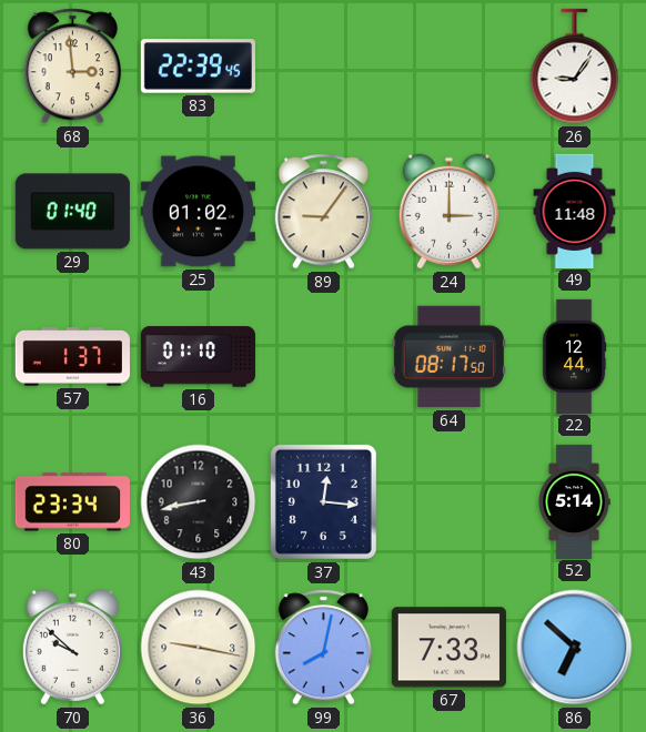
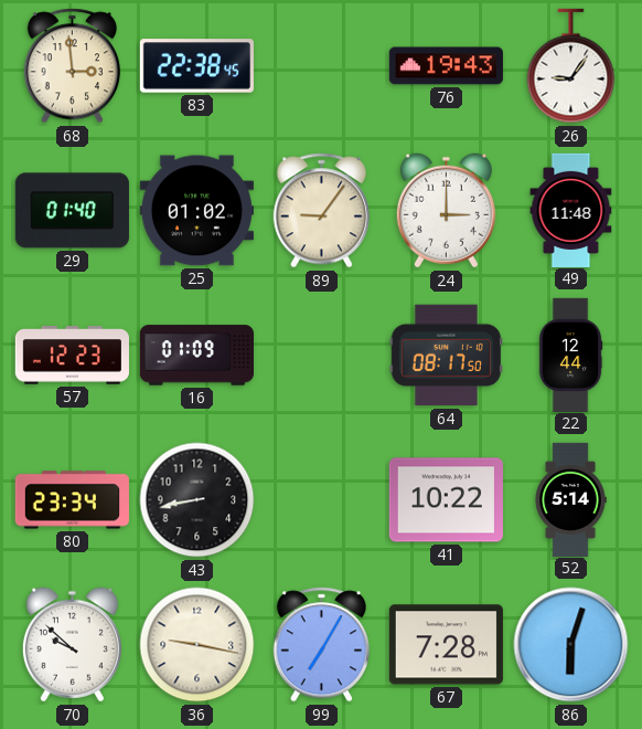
83: 22:39 -> 22:38
76: none -> 19:43
57: 1:37 -> 12:23
16: 01:10 -> 01:09
37: 12:16 -> none
41: none -> 10:22
99: 8:02 -> 7:05
67: 7:33 -> 7:28
86: 6:52 -> 6:03
